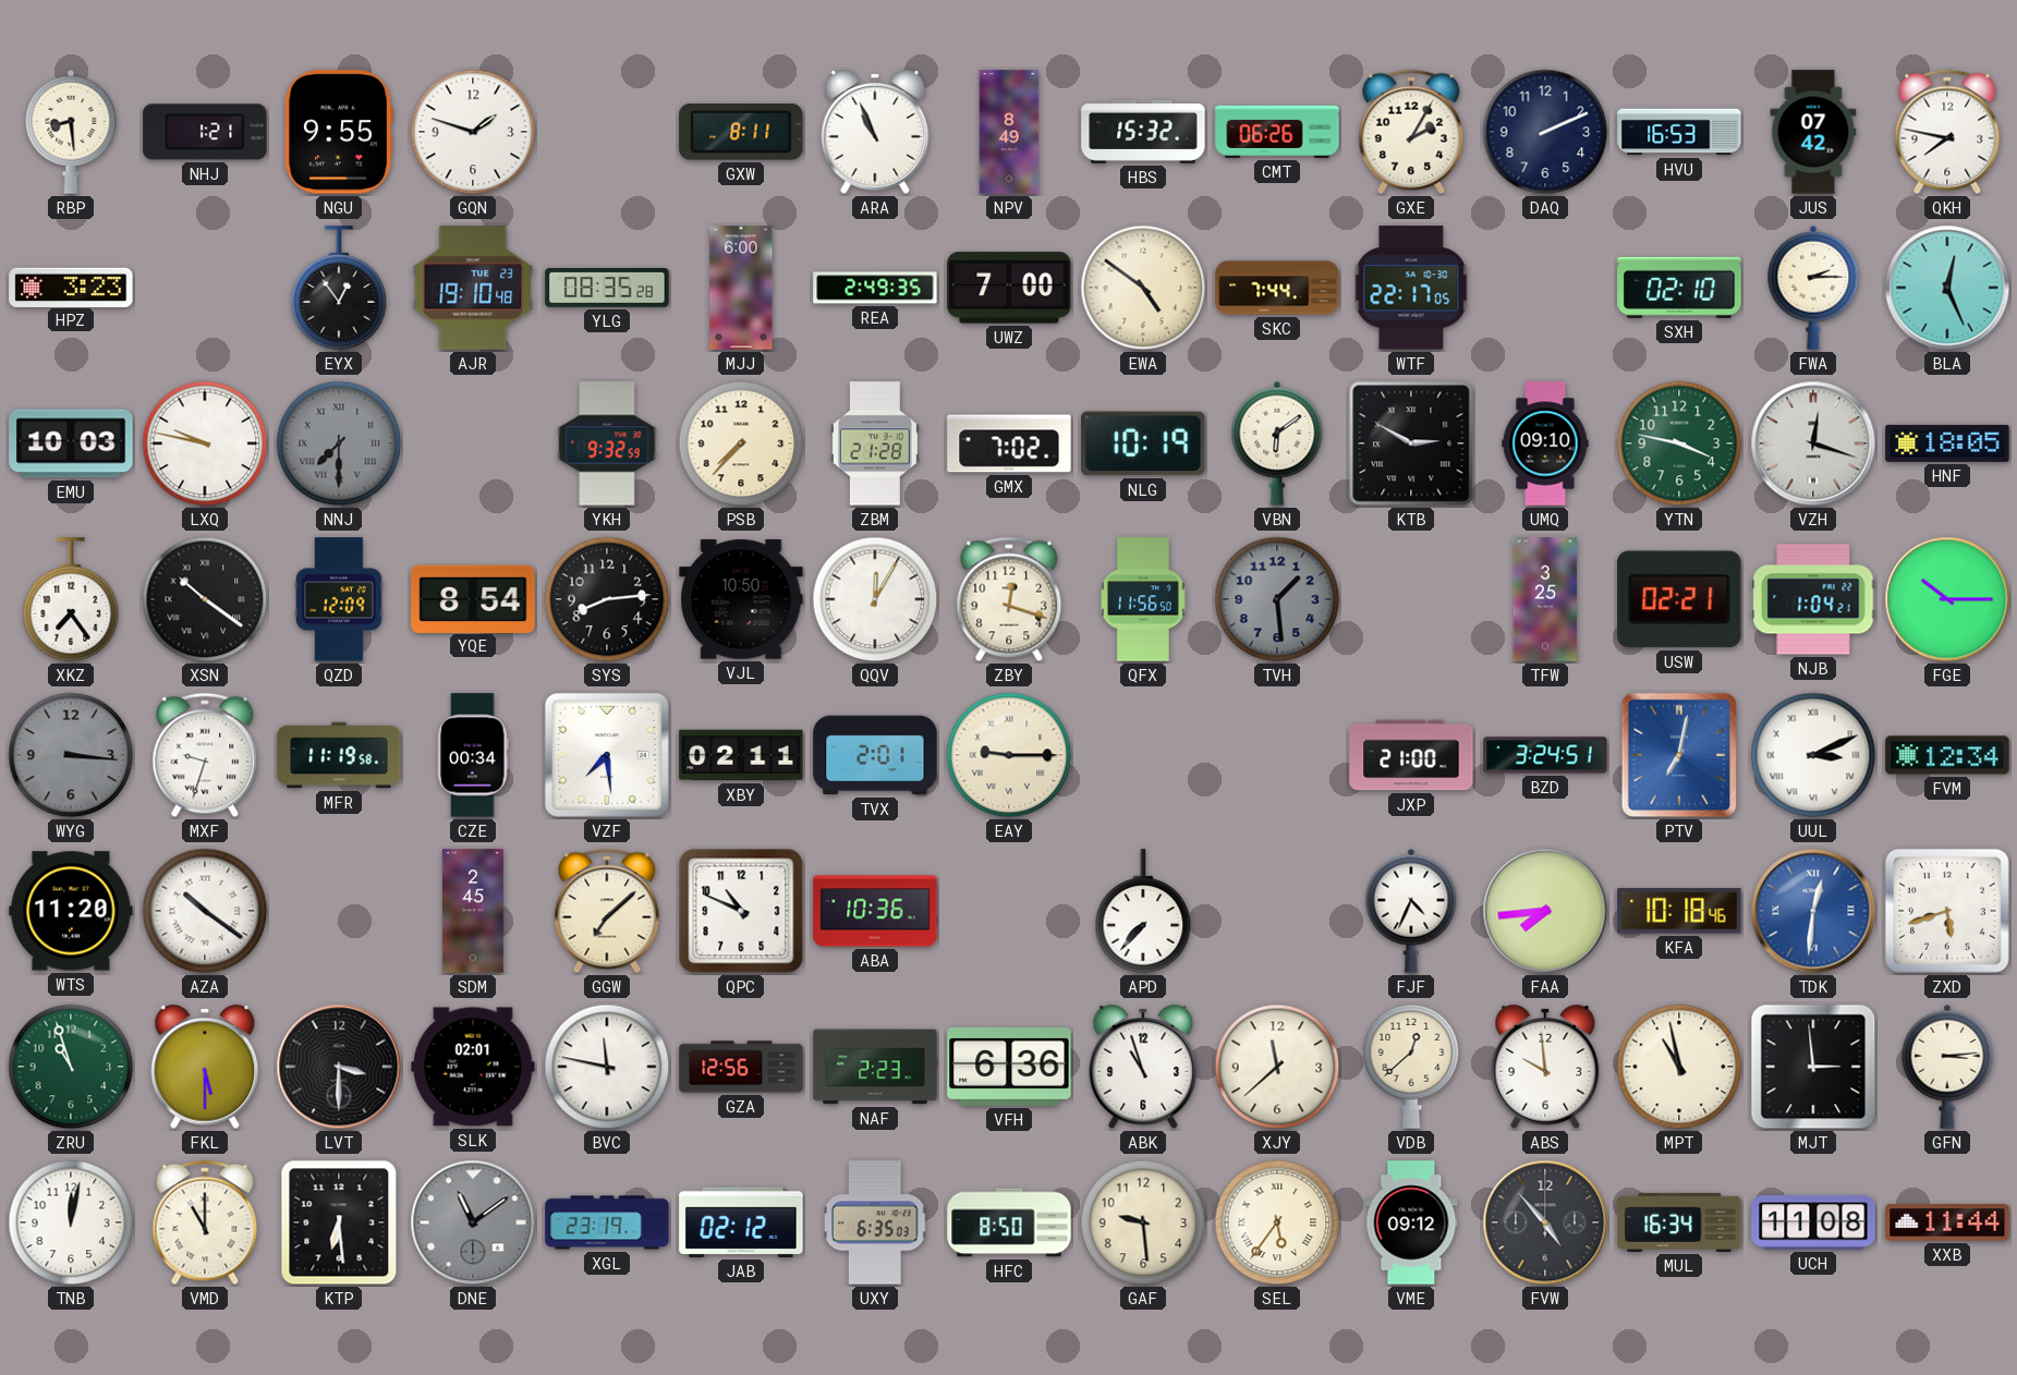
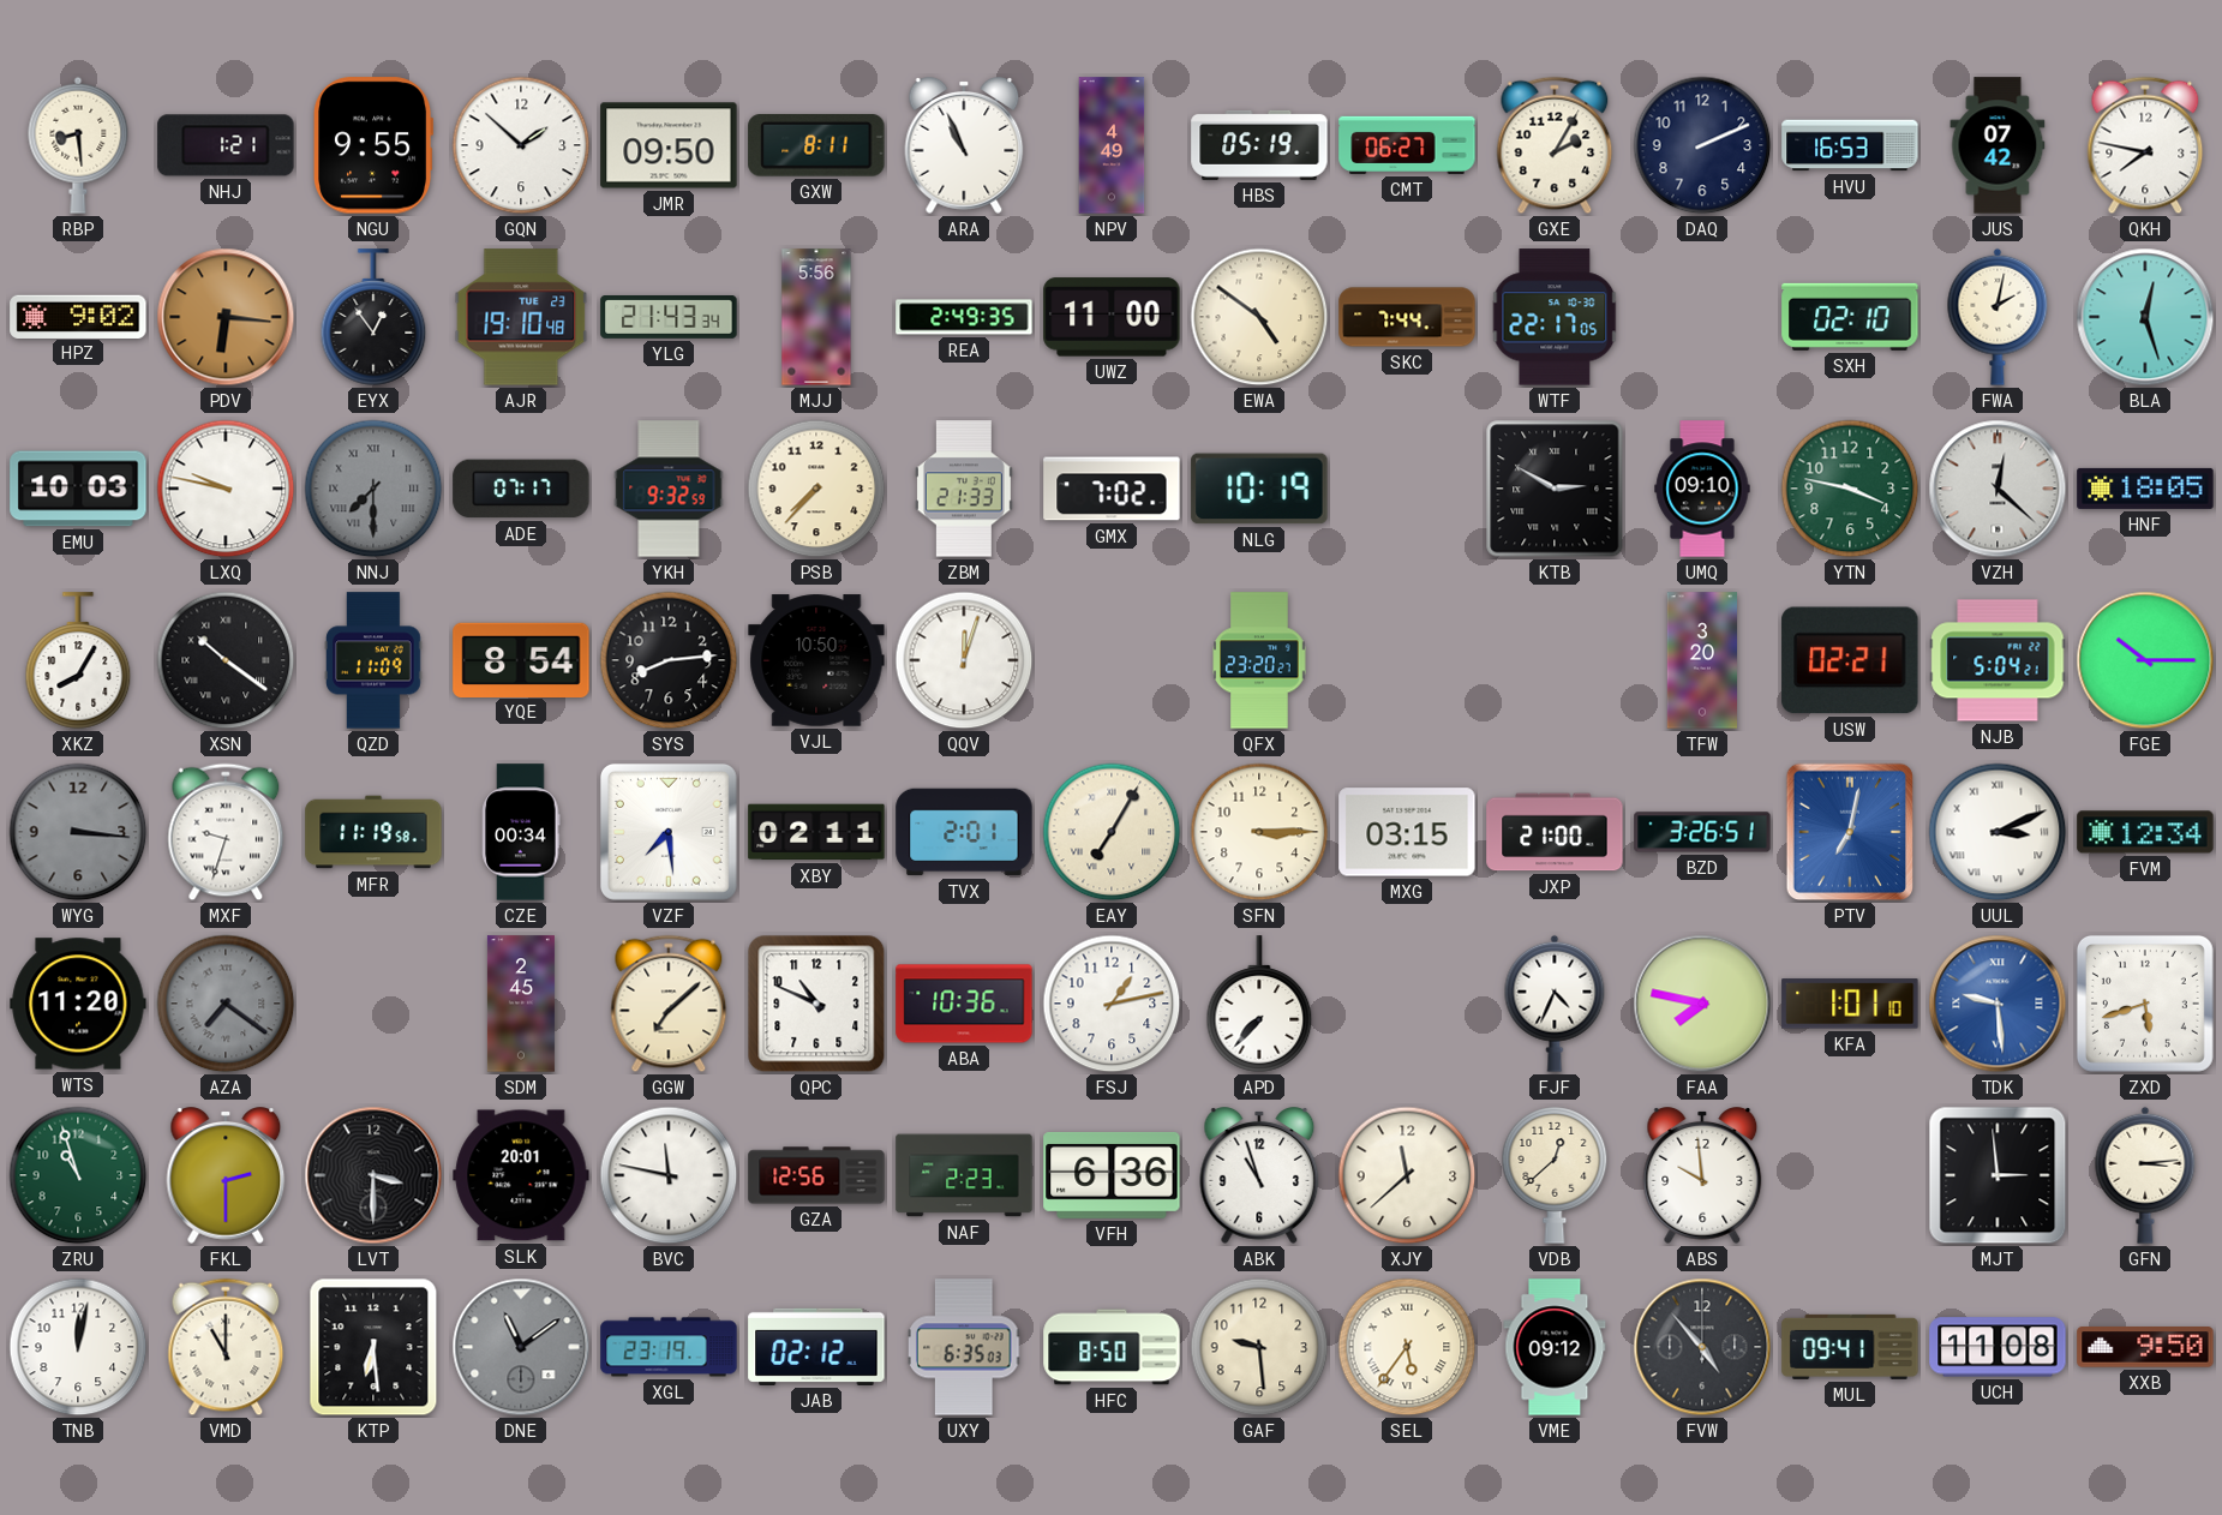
GQN: 1:48 -> 1:52
JMR: none -> 09:50
NPV: 8:49 -> 4:49
HBS: 15:32 -> 05:19
CMT: 06:26 -> 06:27
HPZ: 3:23 -> 9:02
PDV: none -> 6:16
YLG: 08:35 -> 21:43
MJJ: 6:00 -> 5:56
UWZ: 7:00 -> 11:00
FWA: 2:15 -> 2:02
BLA: 12:26 -> 12:27
ADE: none -> 07:17
ZBM: 21:28 -> 21:33
VBN: 6:09 -> none
VZH: 12:18 -> 12:22
XKZ: 7:24 -> 8:05
QZD: 12:09 -> 11:09
QQV: 12:05 -> 12:03
ZBY: 12:18 -> none
QFX: 11:56 -> 23:20
TVH: 1:29 -> none
TFW: 3:25 -> 3:20
NJB: 1:04 -> 5:04
EAY: 9:15 -> 7:05
SFN: none -> 3:15
MXG: none -> 03:15
BZD: 3:24 -> 3:26
AZA: 10:21 -> 7:21
AZA dial: white -> grey
FSJ: none -> 1:13
FAA: 7:44 -> 7:47
KFA: 10:18 -> 1:01
TDK: 12:31 -> 9:29
FKL: 5:30 -> 2:30
SLK: 02:01 -> 20:01
MPT: 10:58 -> none
MUL: 16:34 -> 09:41
XXB: 11:44 -> 9:50
